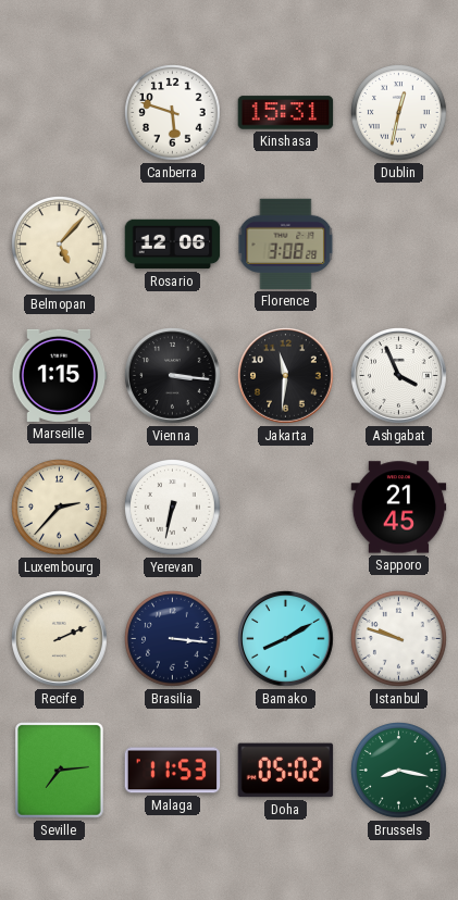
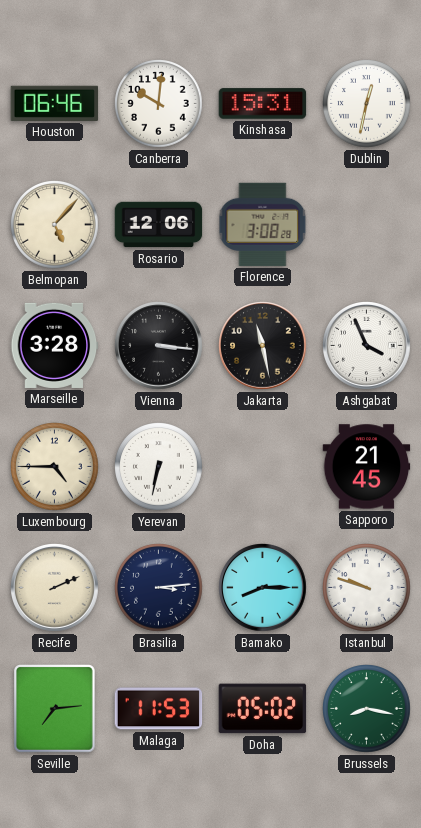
Houston: none -> 06:46
Canberra: 5:48 -> 10:01
Marseille: 1:15 -> 3:28
Jakarta: 11:31 -> 11:28
Luxembourg: 2:37 -> 4:45
Brasilia: 3:16 -> 3:14
Bamako: 8:10 -> 8:15
